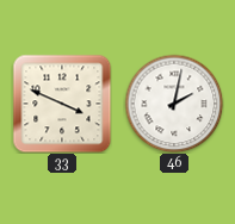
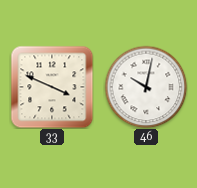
46: 2:02 -> 10:02
